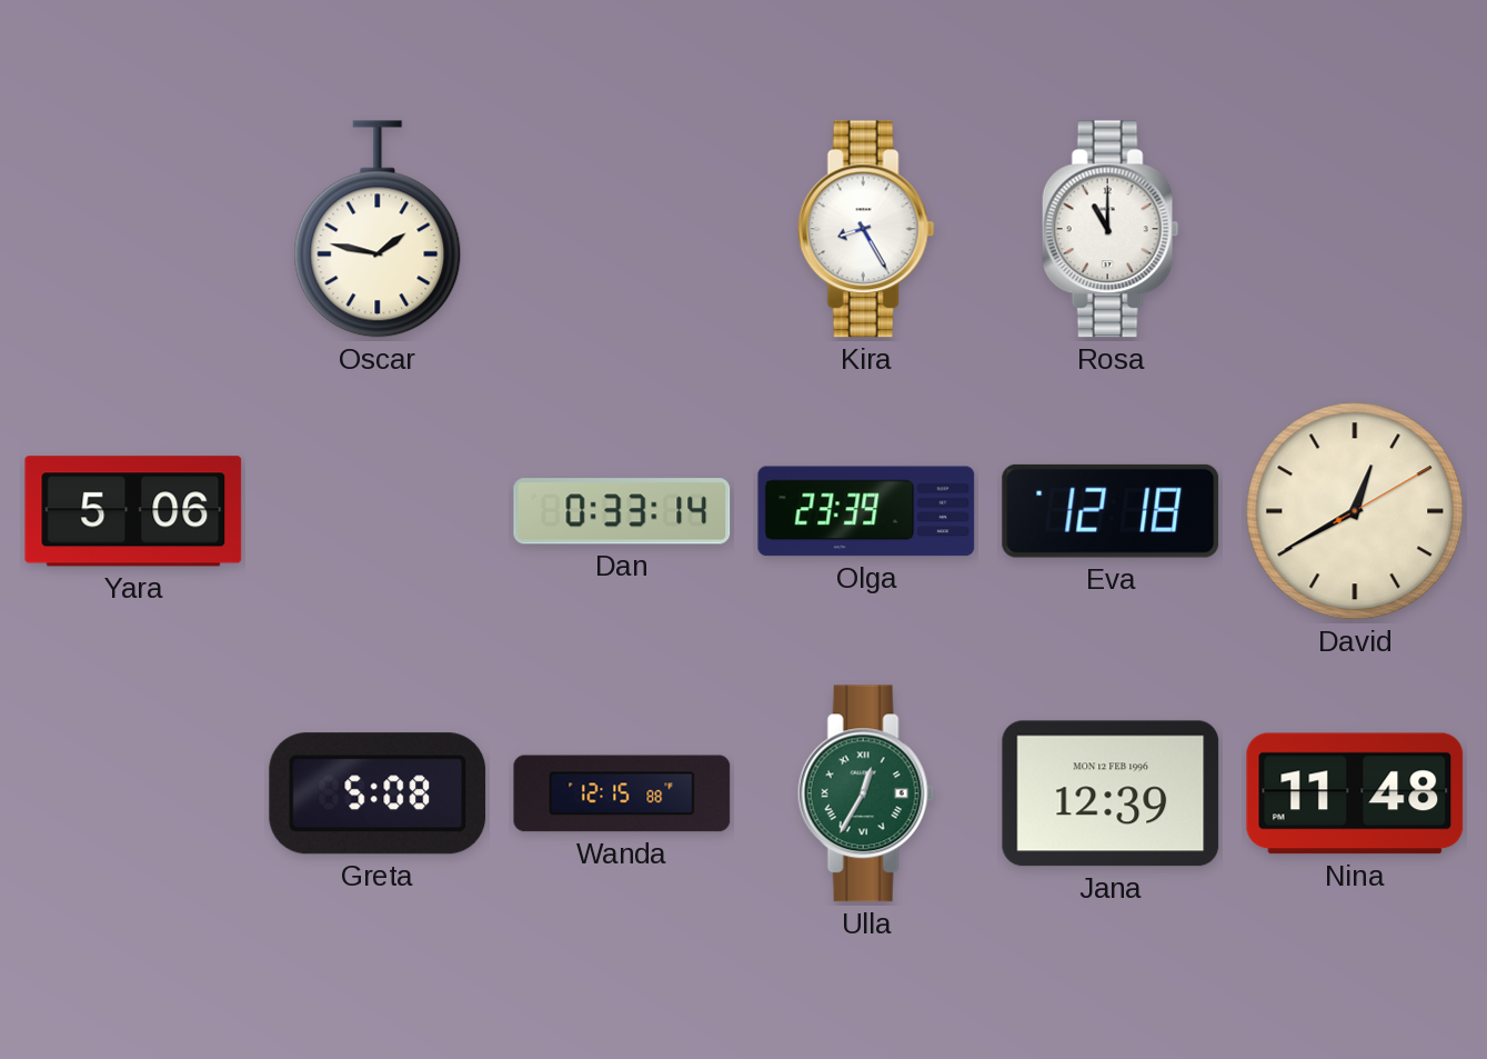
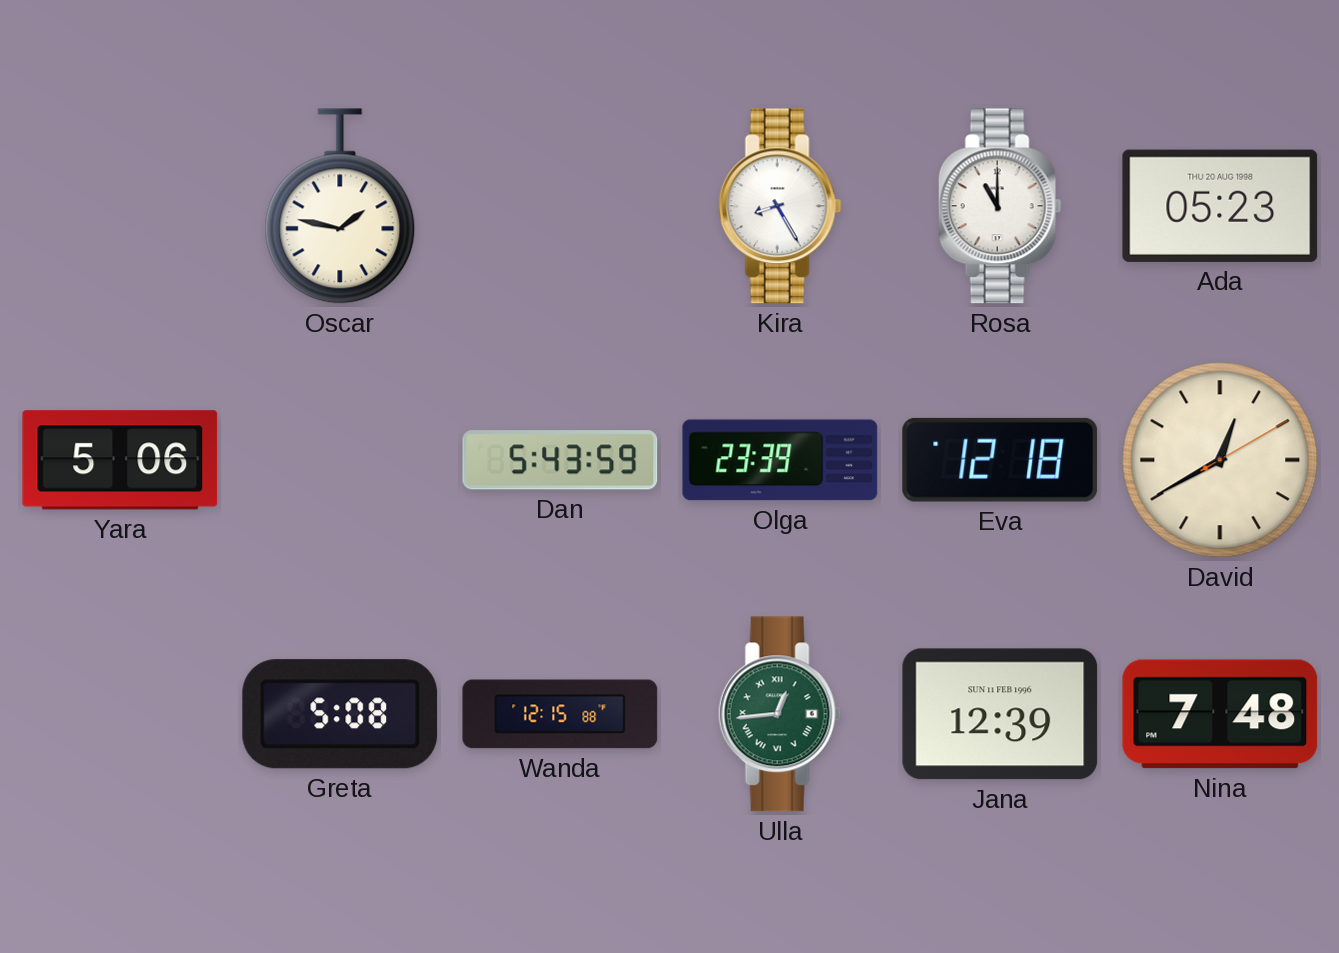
Ada: none -> 05:23
Dan: 0:33 -> 5:43
Ulla: 12:35 -> 12:44
Jana date: MON 12 FEB 1996 -> SUN 11 FEB 1996
Nina: 11:48 -> 7:48
